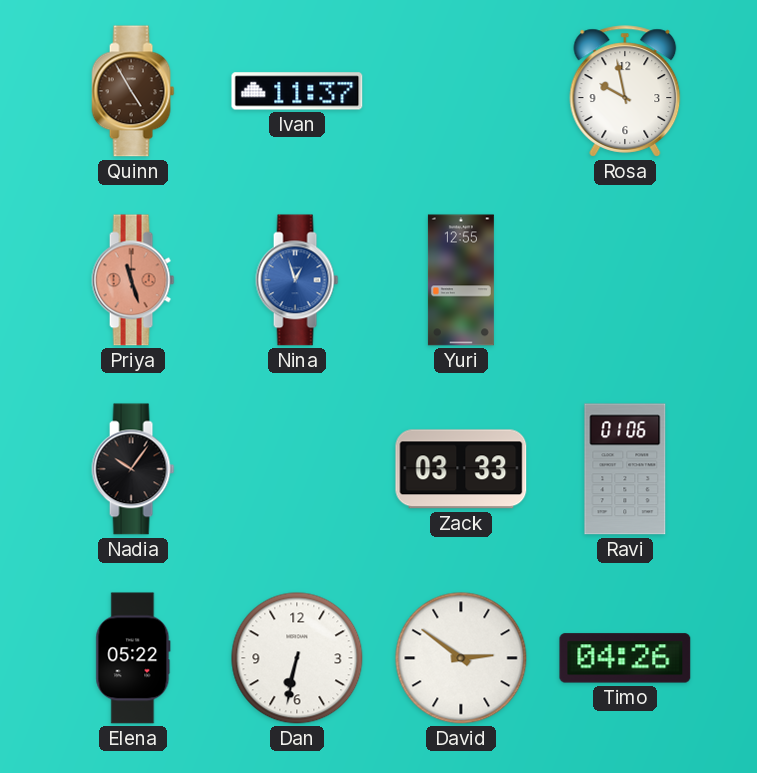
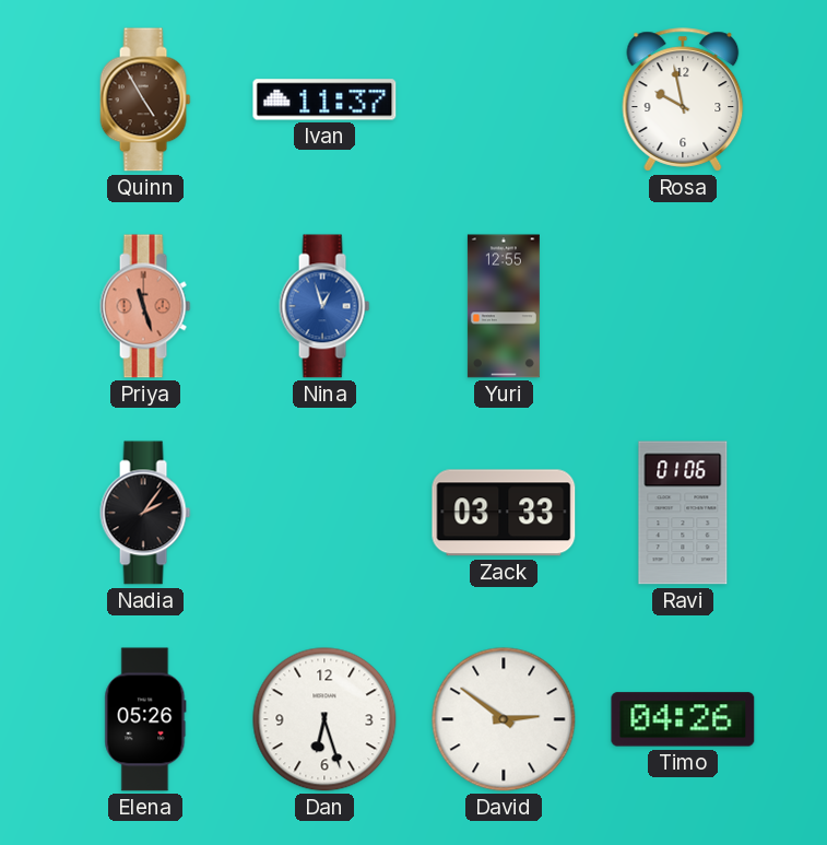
Nadia: 10:06 -> 2:06
Elena: 05:22 -> 05:26
Dan: 6:32 -> 6:27
